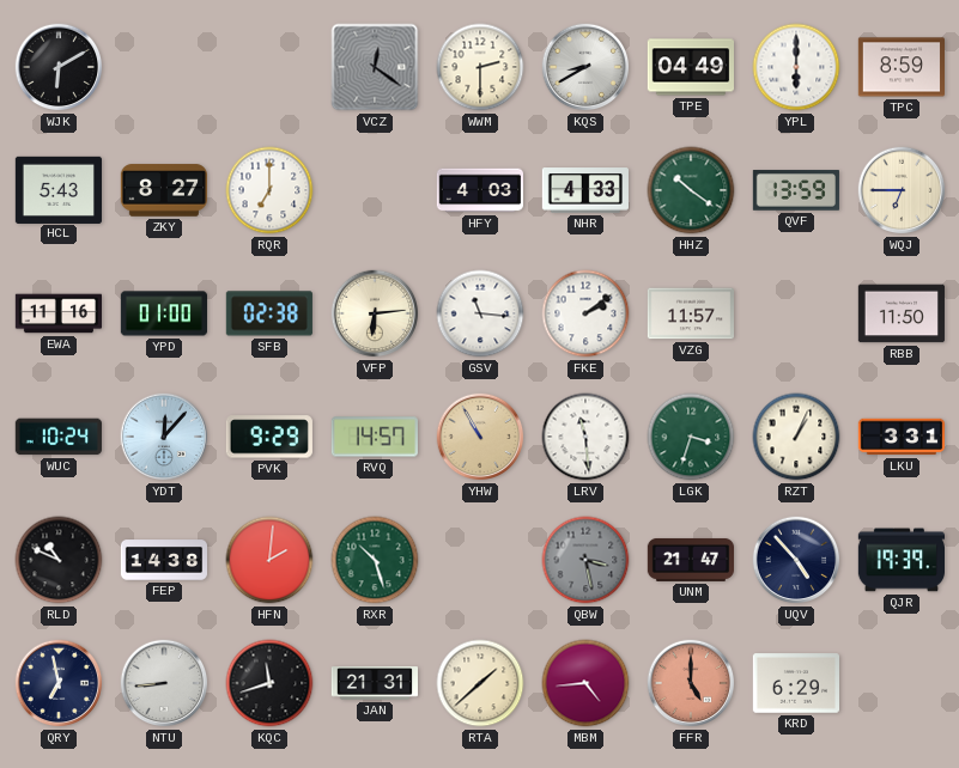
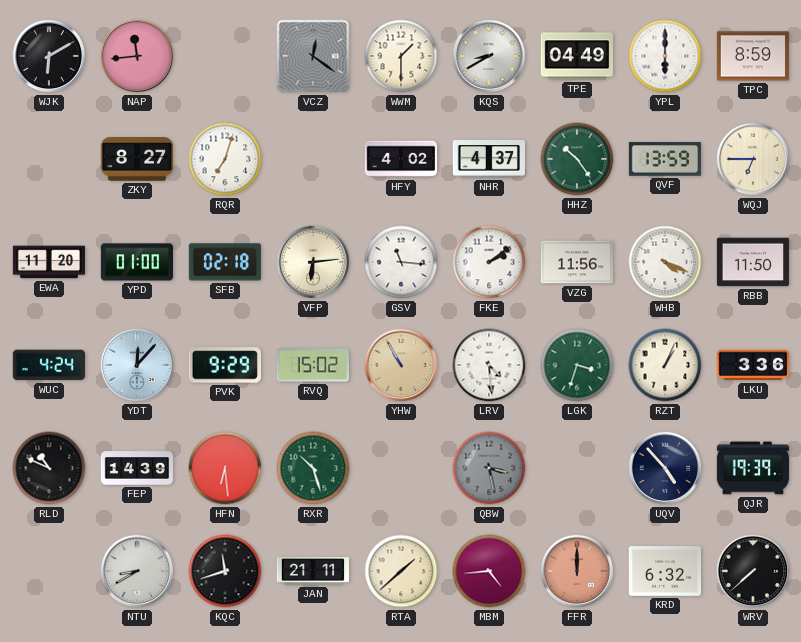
NAP: none -> 11:44
WWM: 2:30 -> 1:30
HCL: 5:43 -> none
RQR: 7:00 -> 7:03
HFY: 4:03 -> 4:02
NHR: 4:33 -> 4:37
HHZ: 10:21 -> 10:24
EWA: 11:16 -> 11:20
SFB: 02:38 -> 02:18
VZG: 11:57 -> 11:56
WHB: none -> 4:19
WUC: 10:24 -> 4:24
RVQ: 14:57 -> 15:02
LRV: 11:29 -> 4:29
LKU: 3:31 -> 3:36
FEP: 14:38 -> 14:39
HFN: 2:01 -> 6:29
UNM: 21:47 -> none
QRY: 6:58 -> none
NTU: 8:44 -> 8:40
JAN: 21:31 -> 21:11
FFR: 5:00 -> 12:00
KRD: 6:29 -> 6:32
WRV: none -> 7:38
